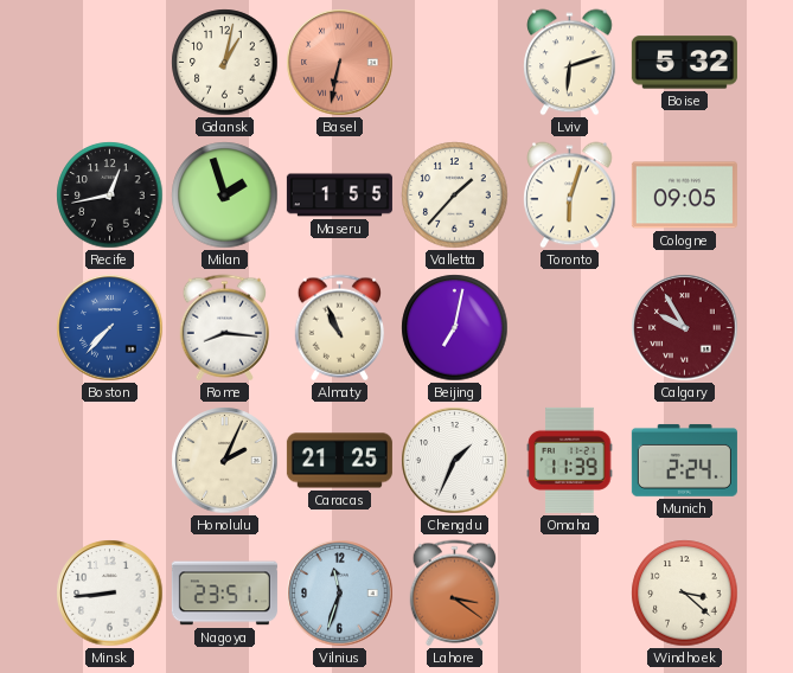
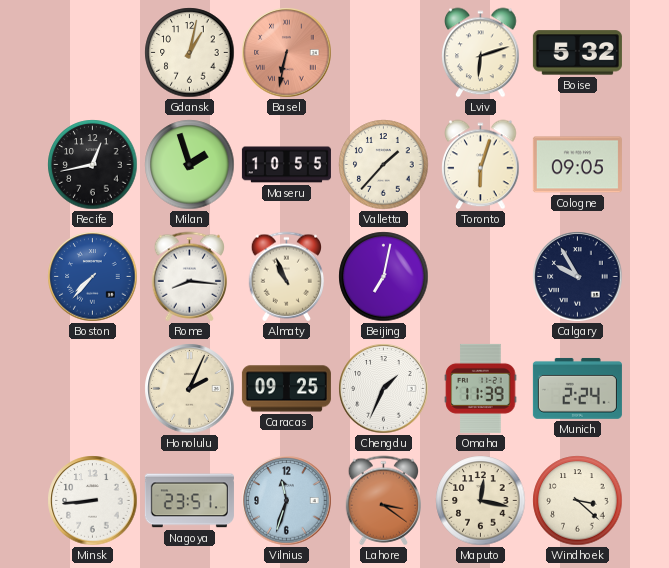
Maseru: 1:55 -> 10:55
Calgary dial: burgundy -> navy
Caracas: 21:25 -> 09:25
Maputo: none -> 12:17
